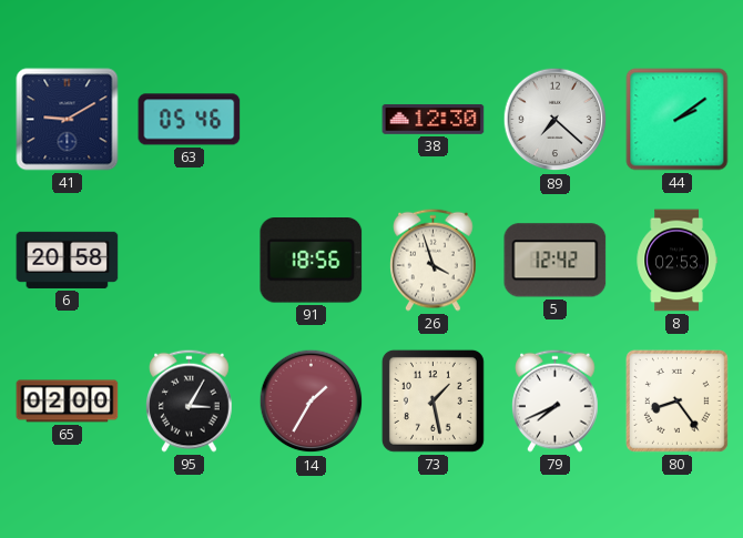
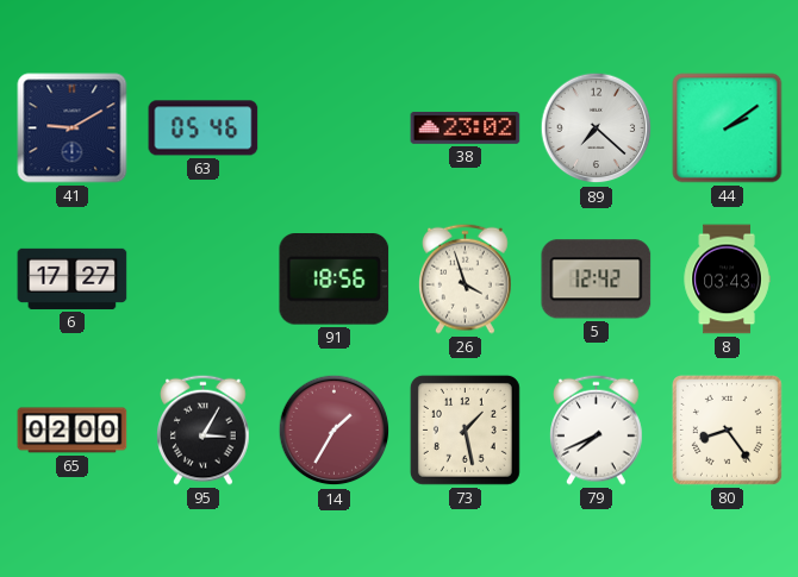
38: 12:30 -> 23:02
6: 20:58 -> 17:27
8: 02:53 -> 03:43
